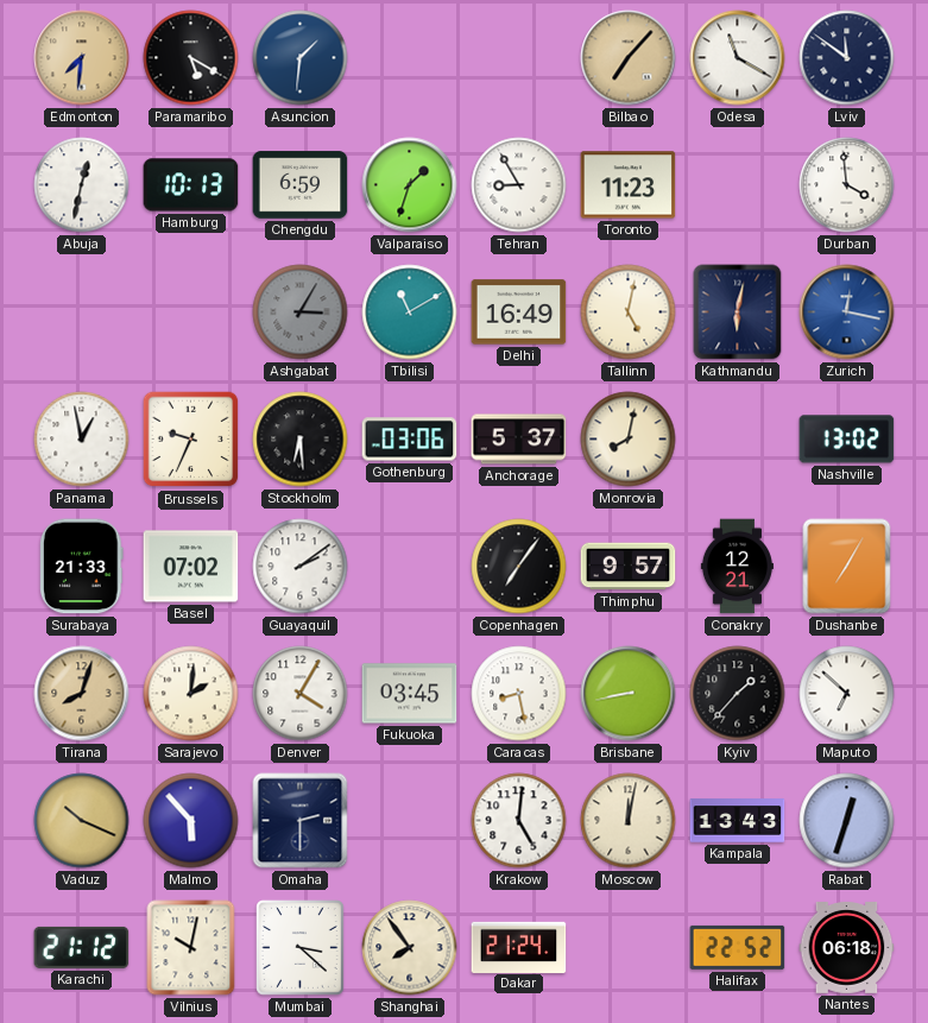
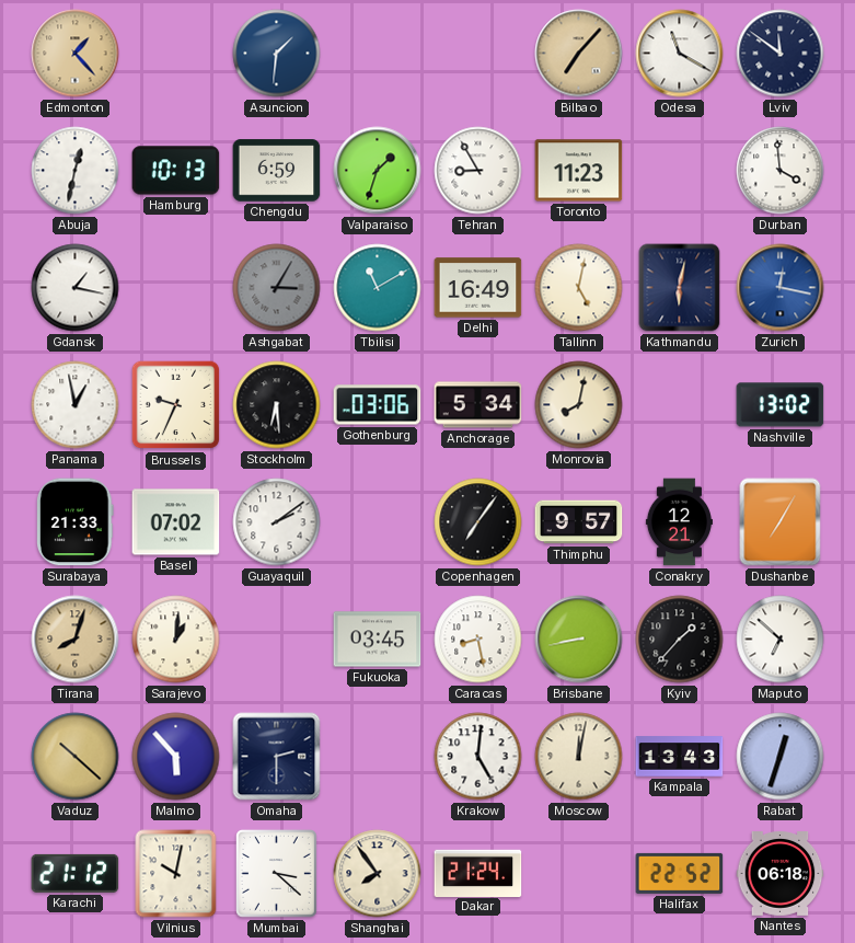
Edmonton: 7:31 -> 1:23
Paramaribo: 5:20 -> none
Gdansk: none -> 1:17
Anchorage: 5:37 -> 5:34
Sarajevo: 2:01 -> 1:01
Denver: 4:05 -> none
Vaduz: 10:19 -> 10:22
